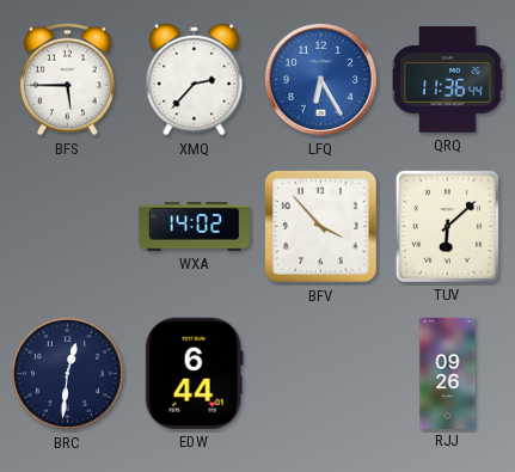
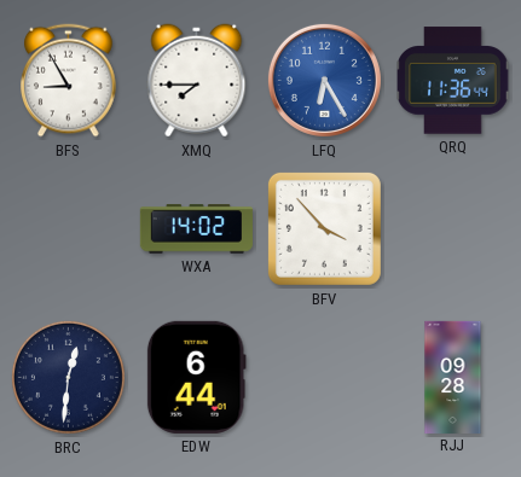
BFS: 5:45 -> 8:55
XMQ: 2:37 -> 7:45
TUV: 6:08 -> none
RJJ: 09:26 -> 09:28
